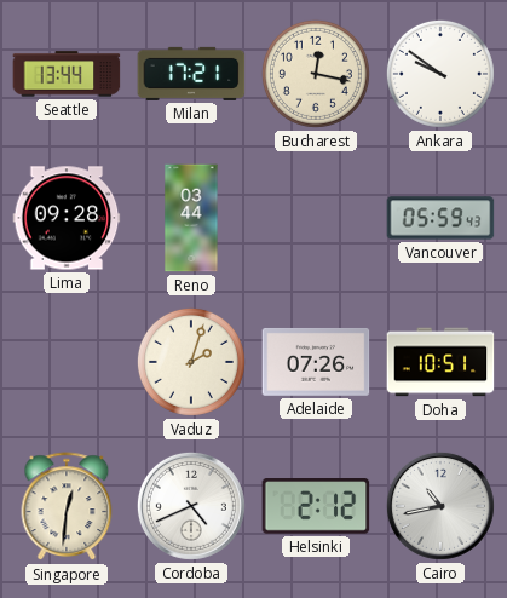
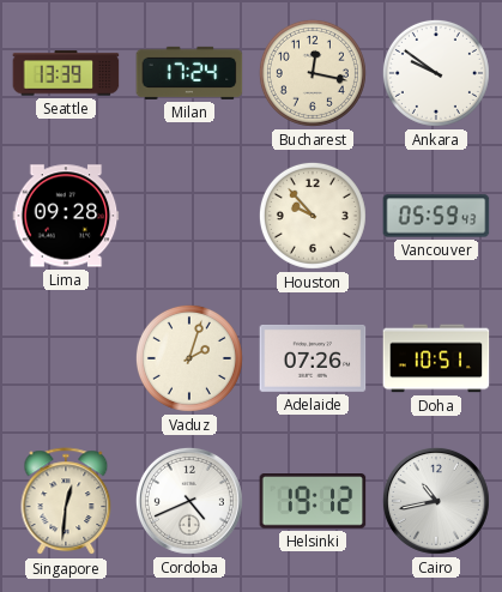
Seattle: 13:44 -> 13:39
Milan: 17:21 -> 17:24
Reno: 03:44 -> none
Houston: none -> 9:53
Helsinki: 2:12 -> 19:12
